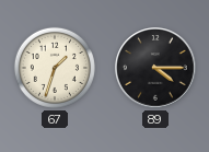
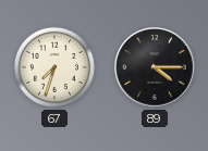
67: 1:33 -> 7:33
